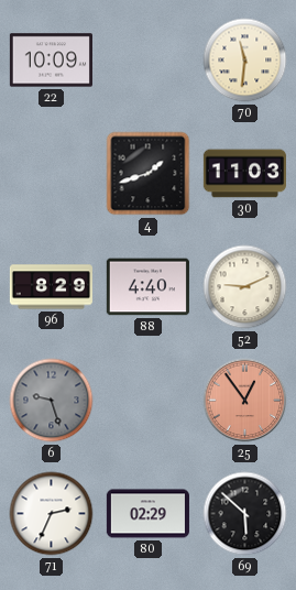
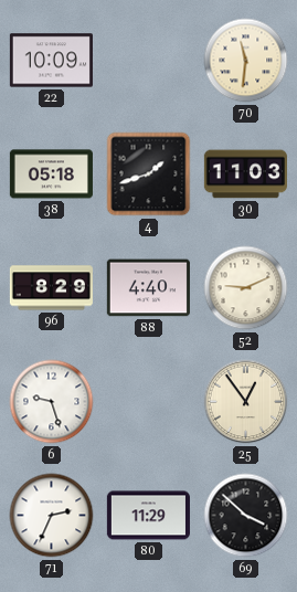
38: none -> 05:18
6 dial: grey -> white
25 dial: salmon -> cream
80: 02:29 -> 11:29
69: 5:52 -> 3:52
